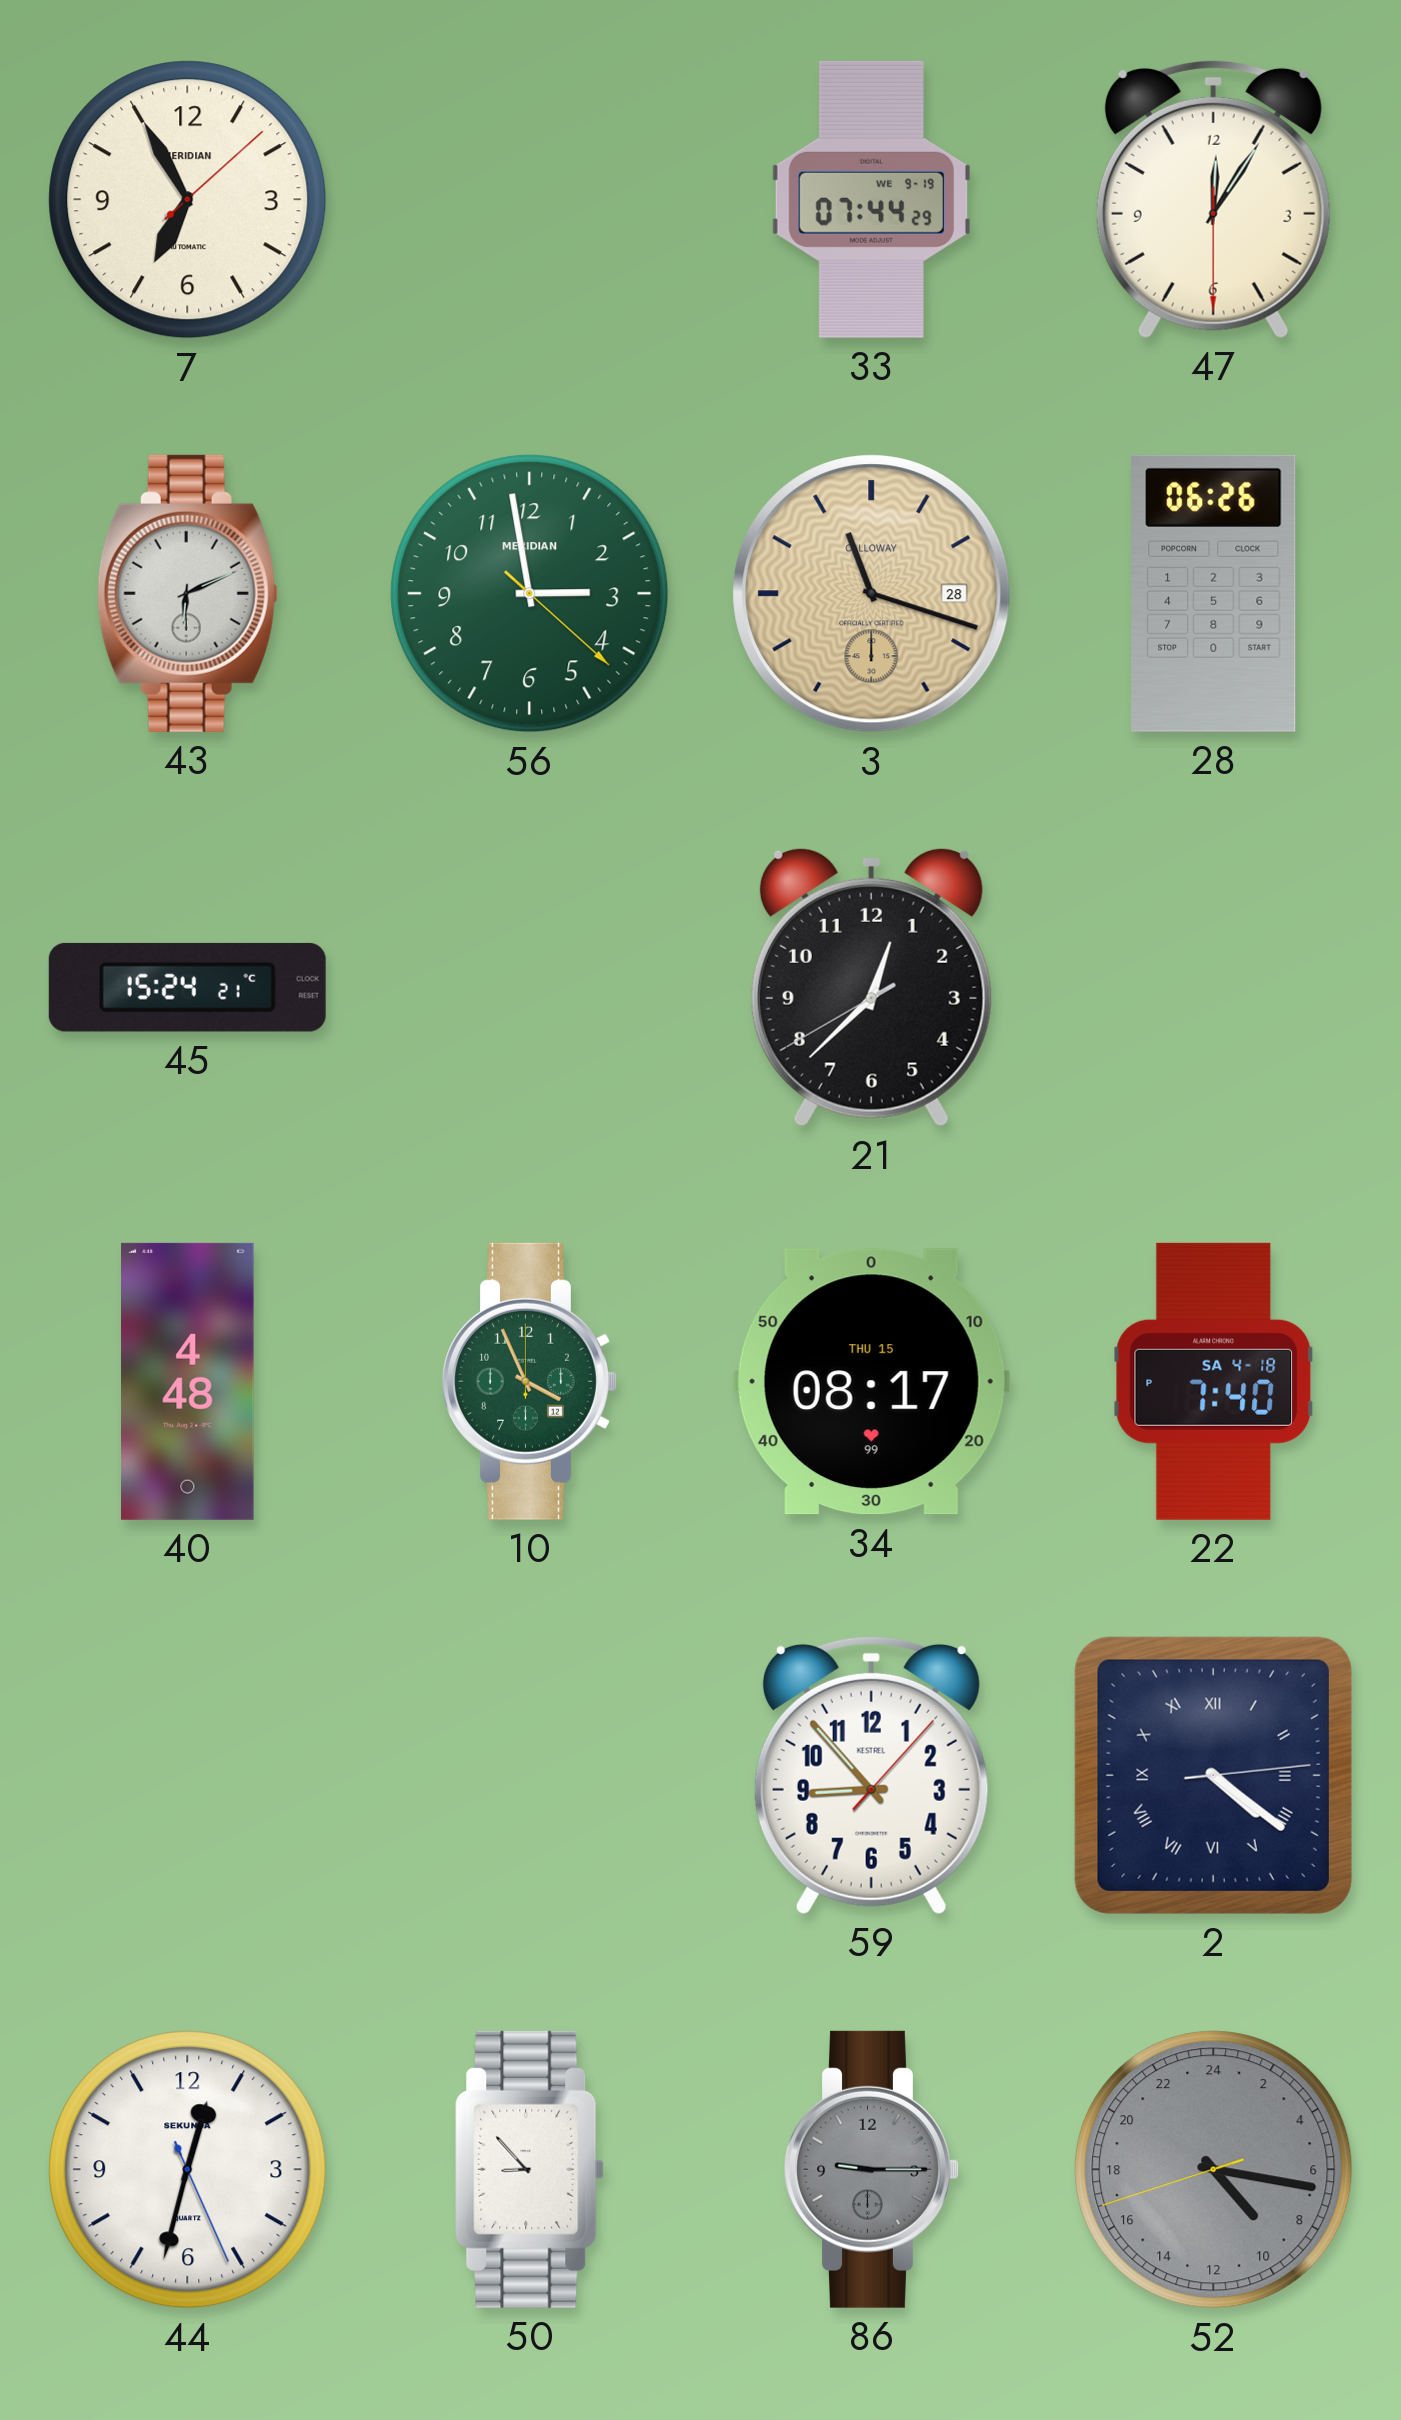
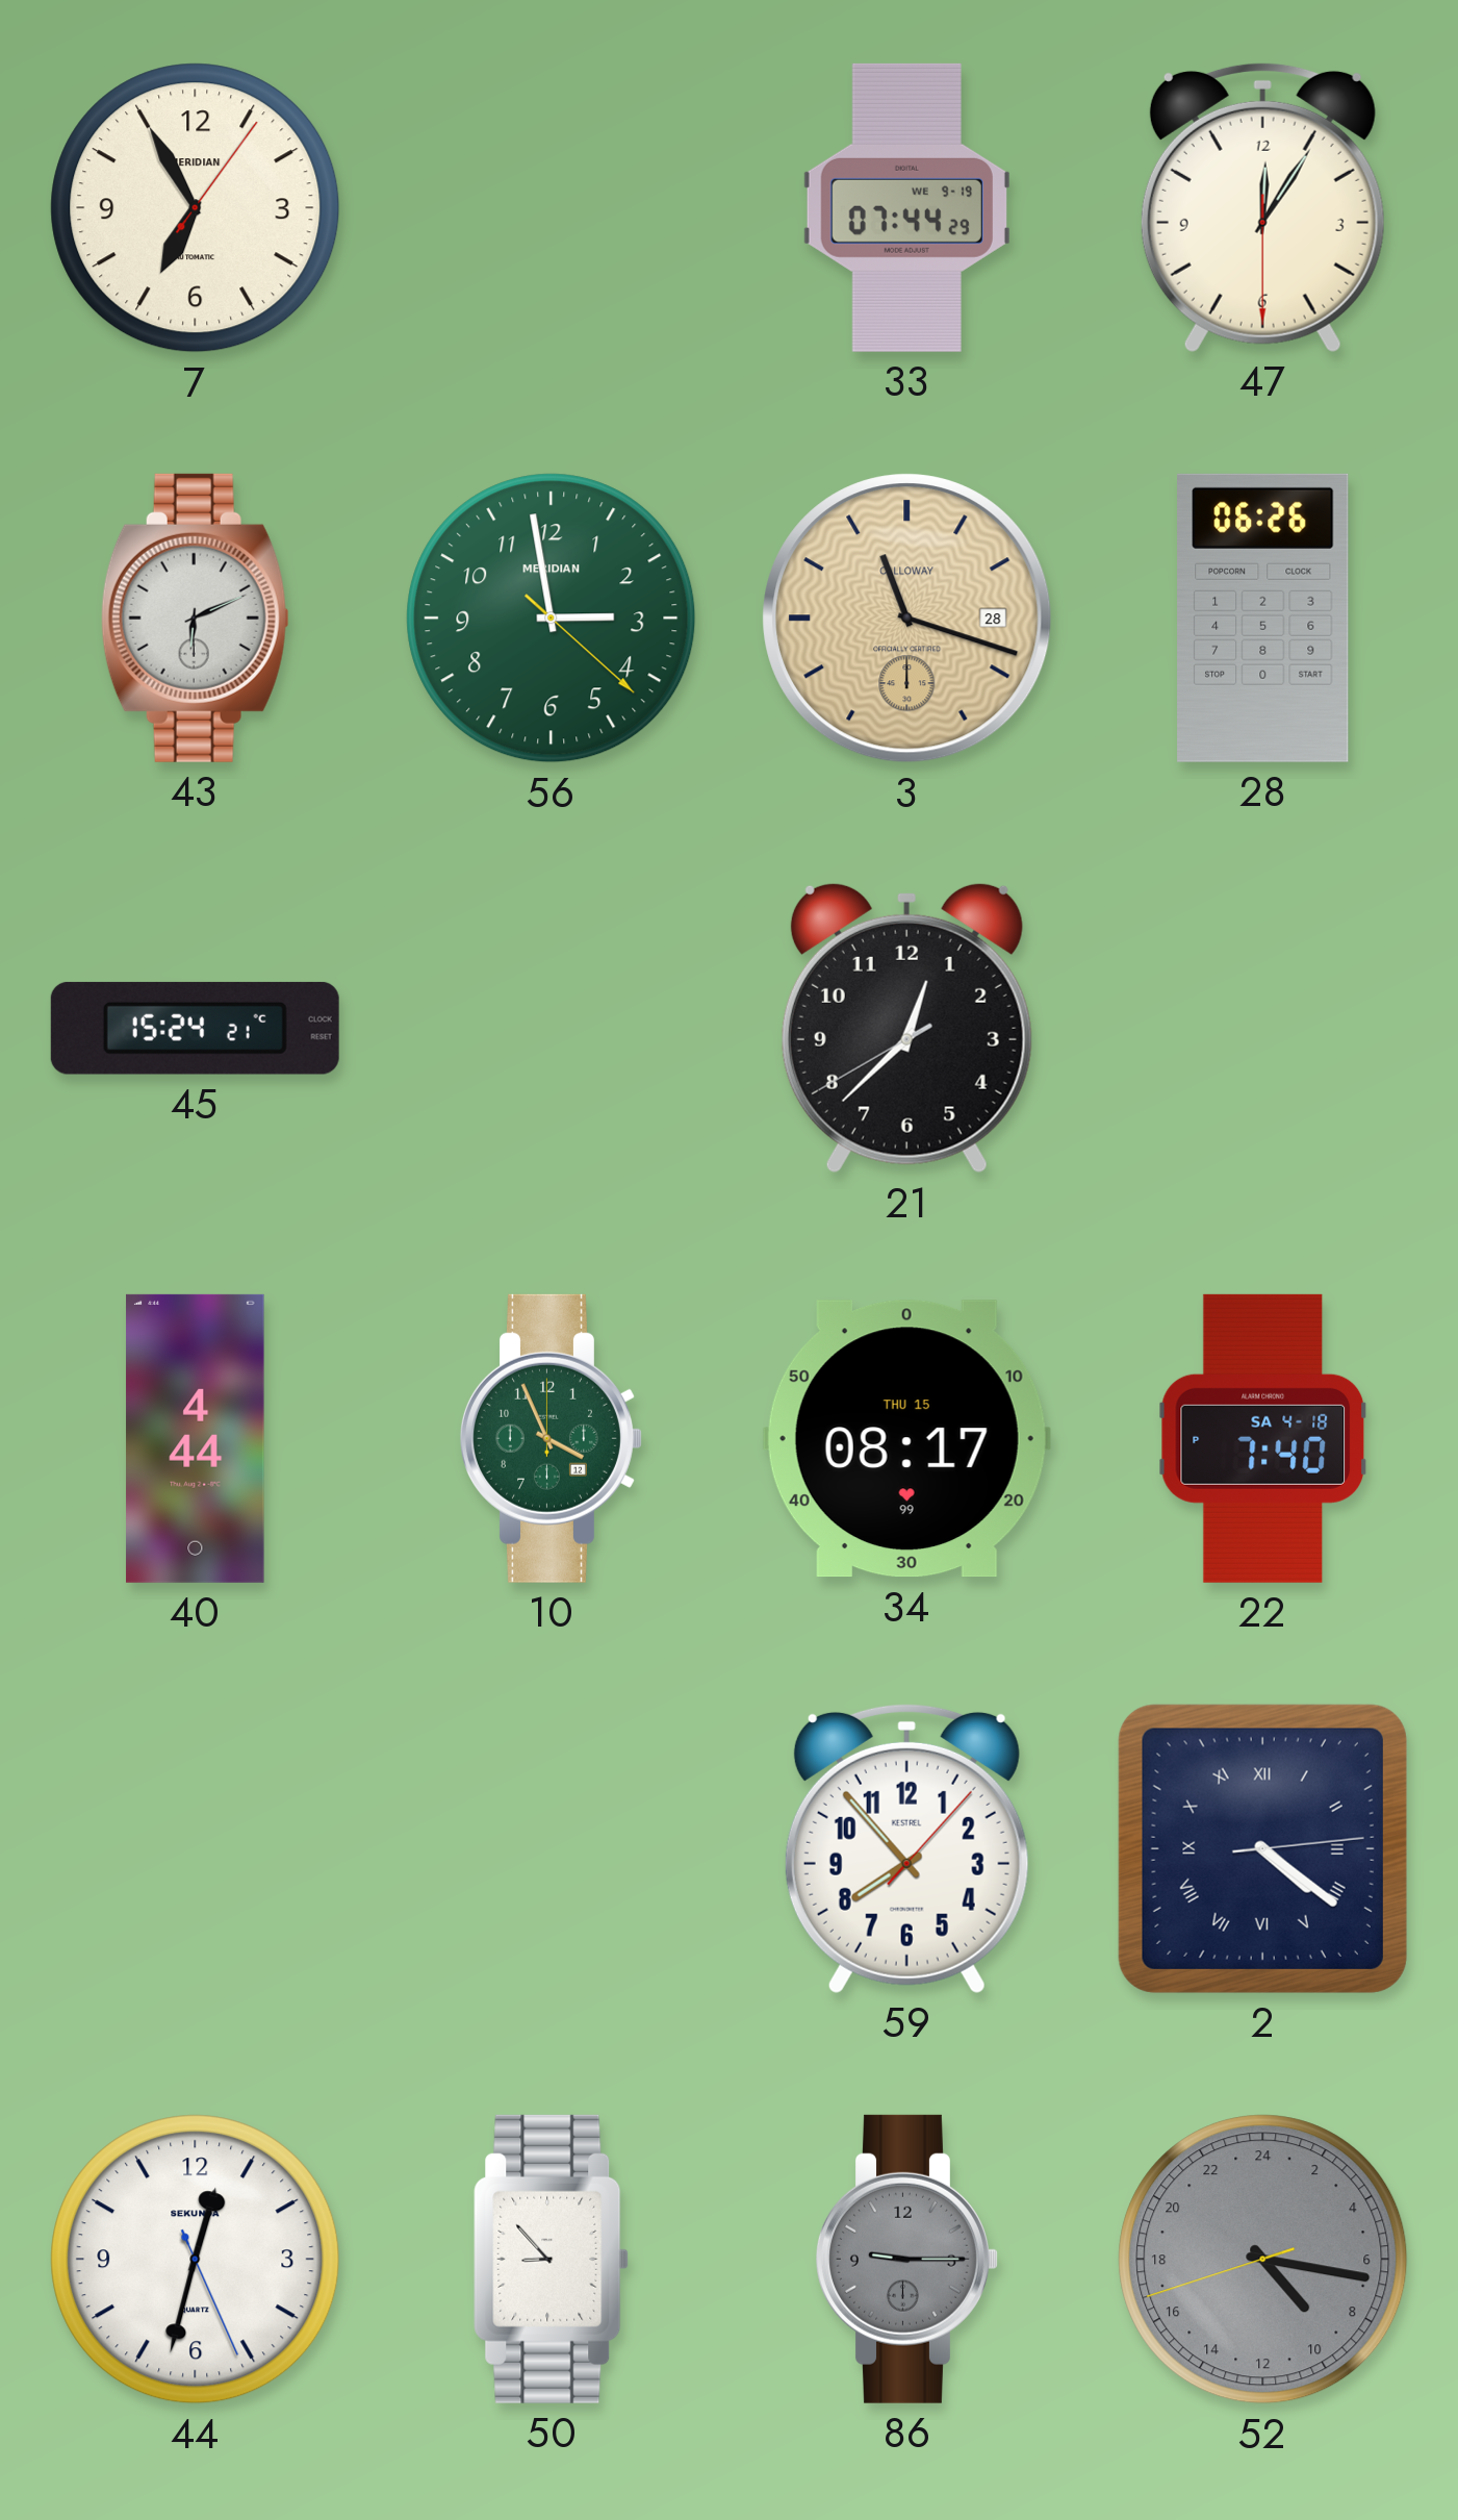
7: 6:55:08 -> 6:55:06
40: 4:48 -> 4:44
59: 8:53 -> 7:53
